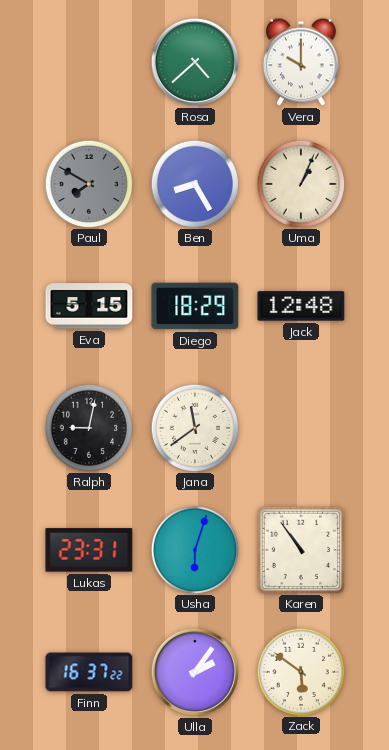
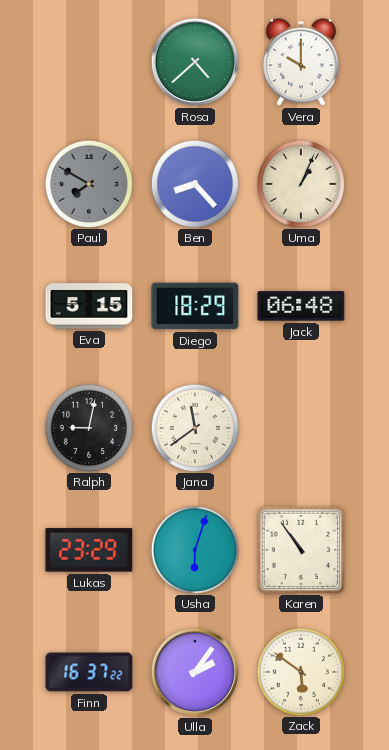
Ben: 8:25 -> 8:23
Jack: 12:48 -> 06:48
Lukas: 23:31 -> 23:29
